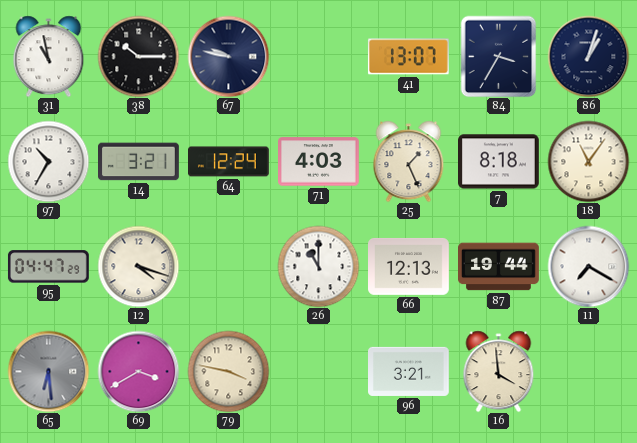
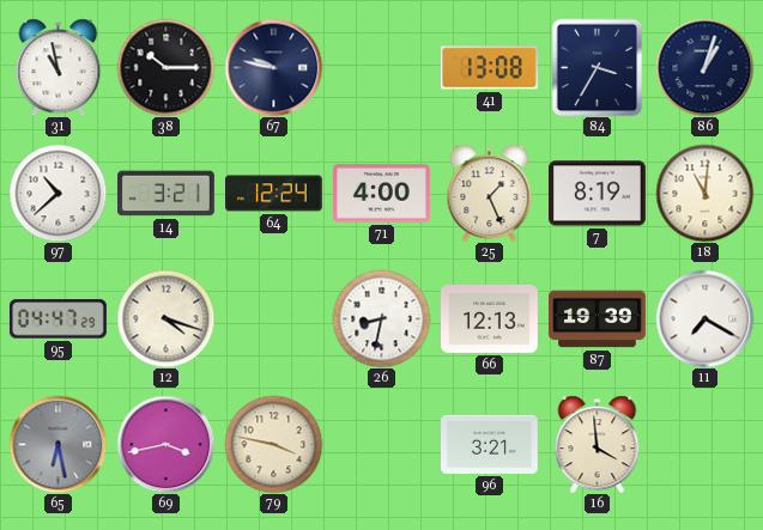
41: 13:07 -> 13:08
97: 10:35 -> 10:38
71: 4:03 -> 4:00
7: 8:18 -> 8:19
18: 11:06 -> 11:01
26: 11:00 -> 8:32
87: 19:44 -> 19:39
65: 6:29 -> 6:28
69: 3:40 -> 3:43
